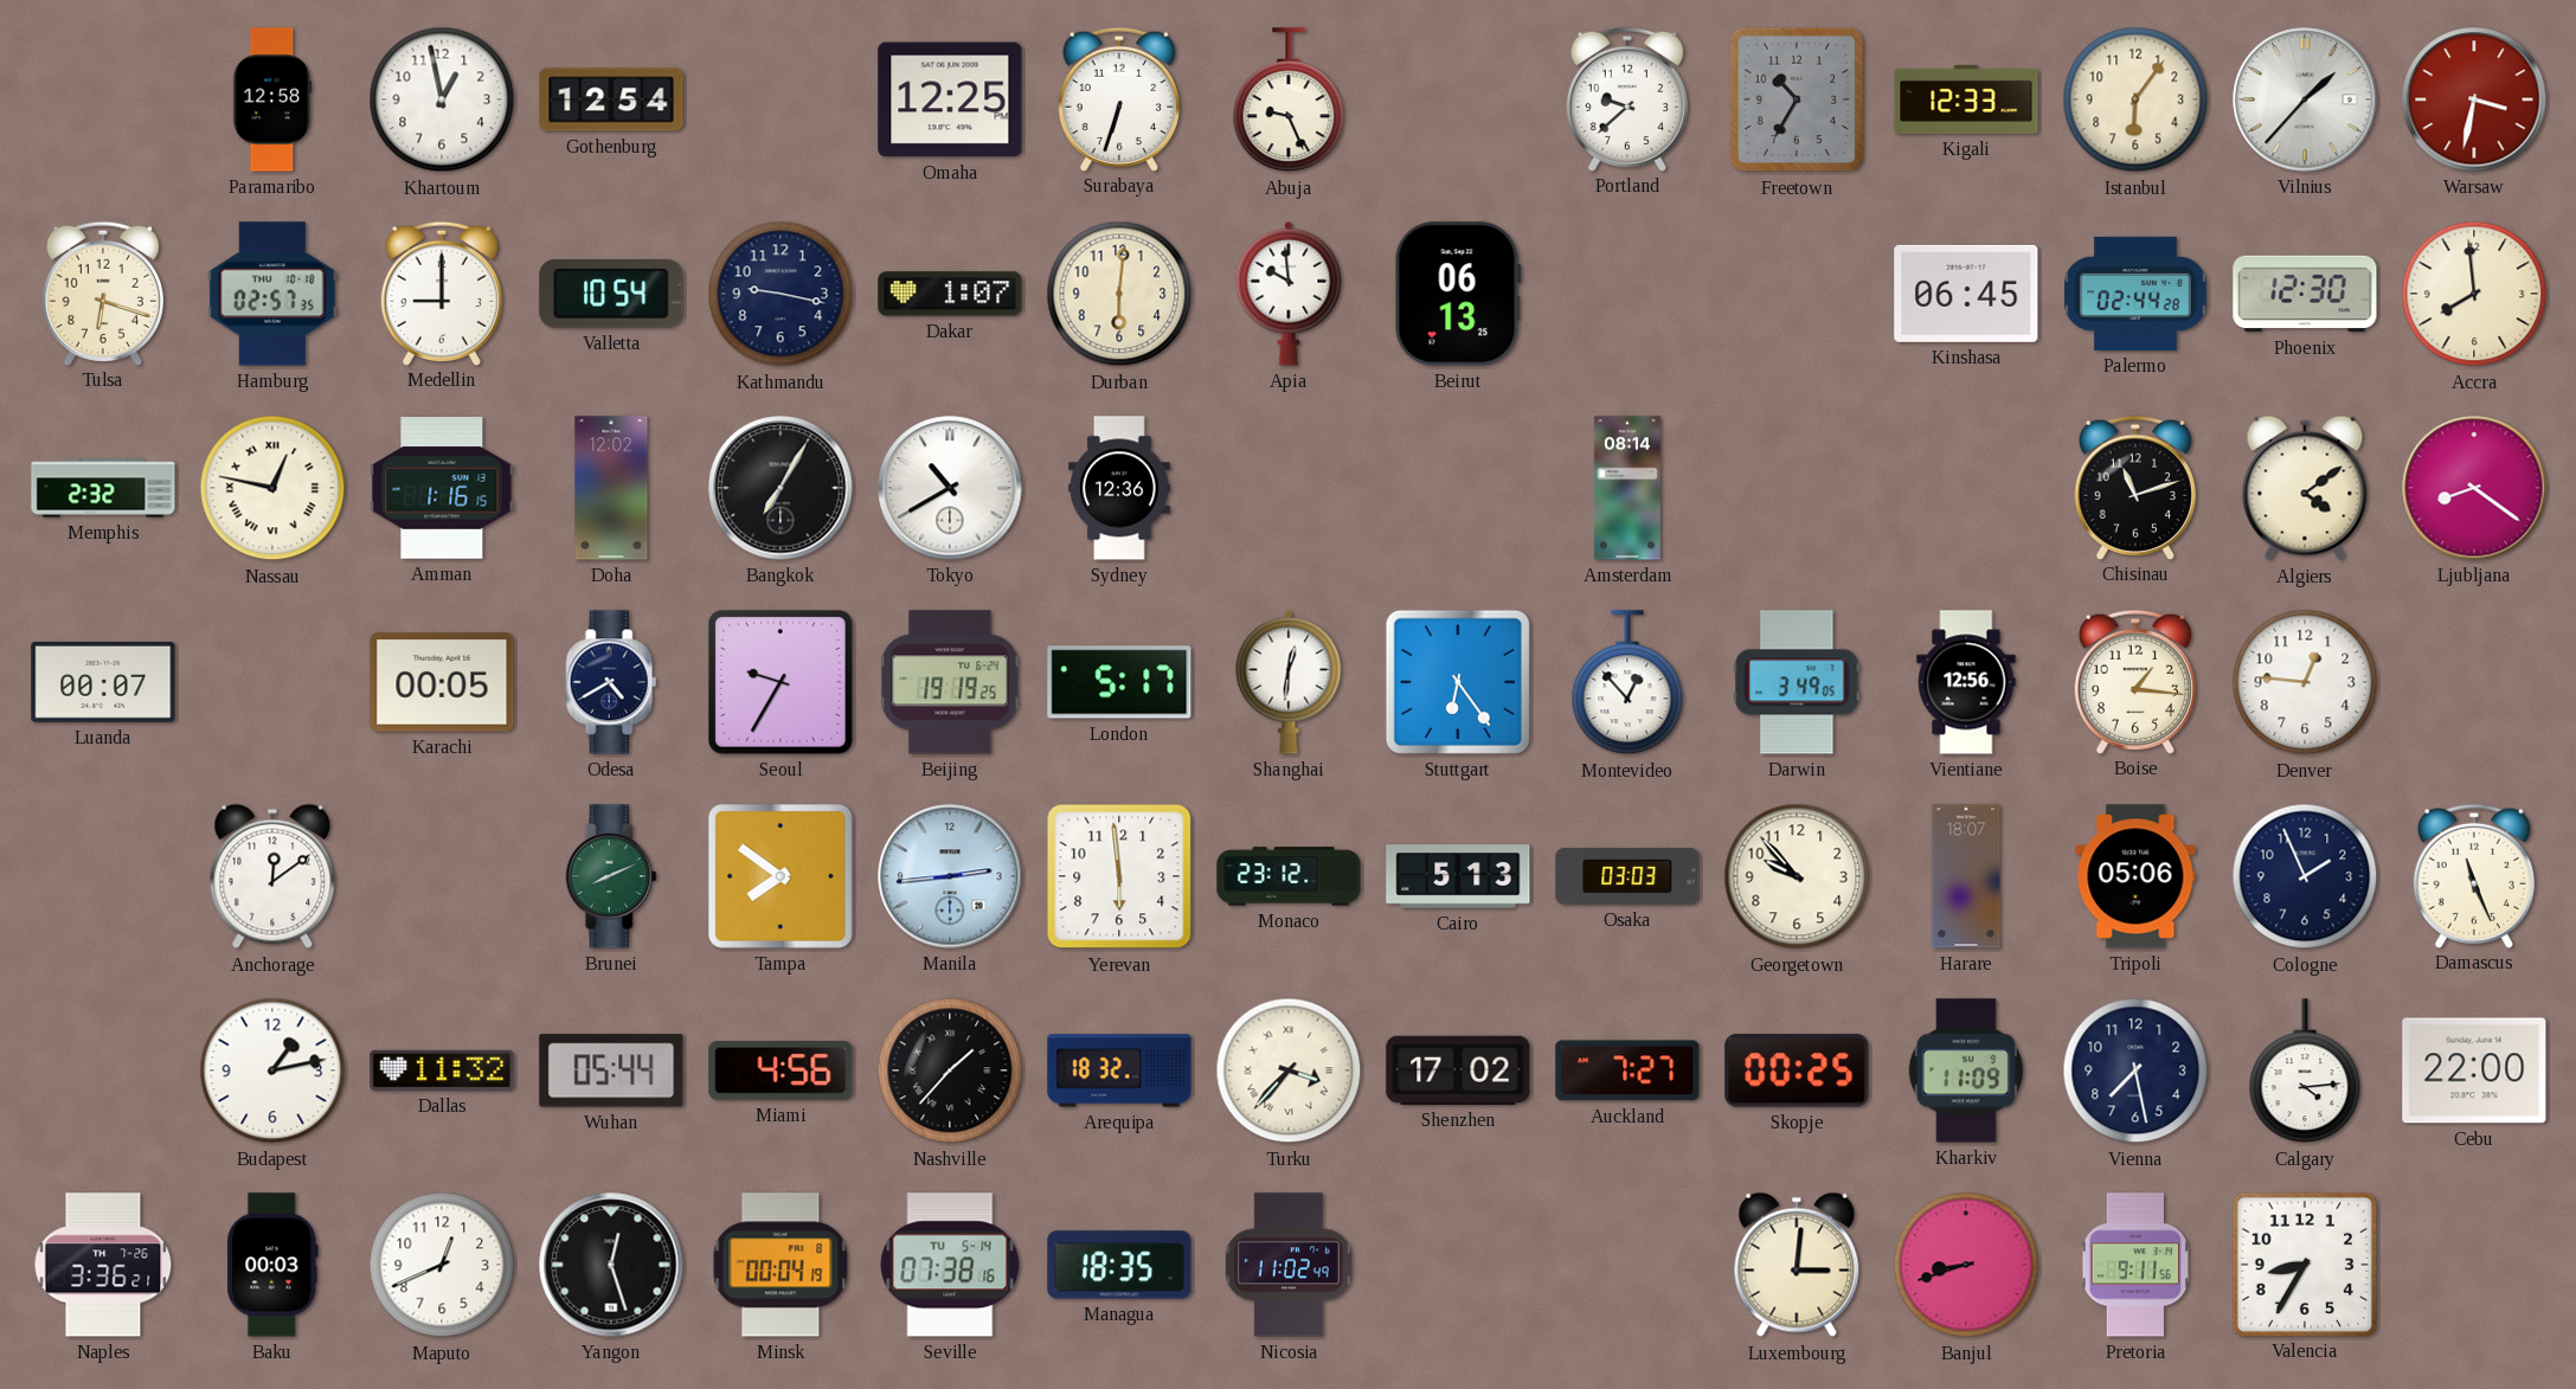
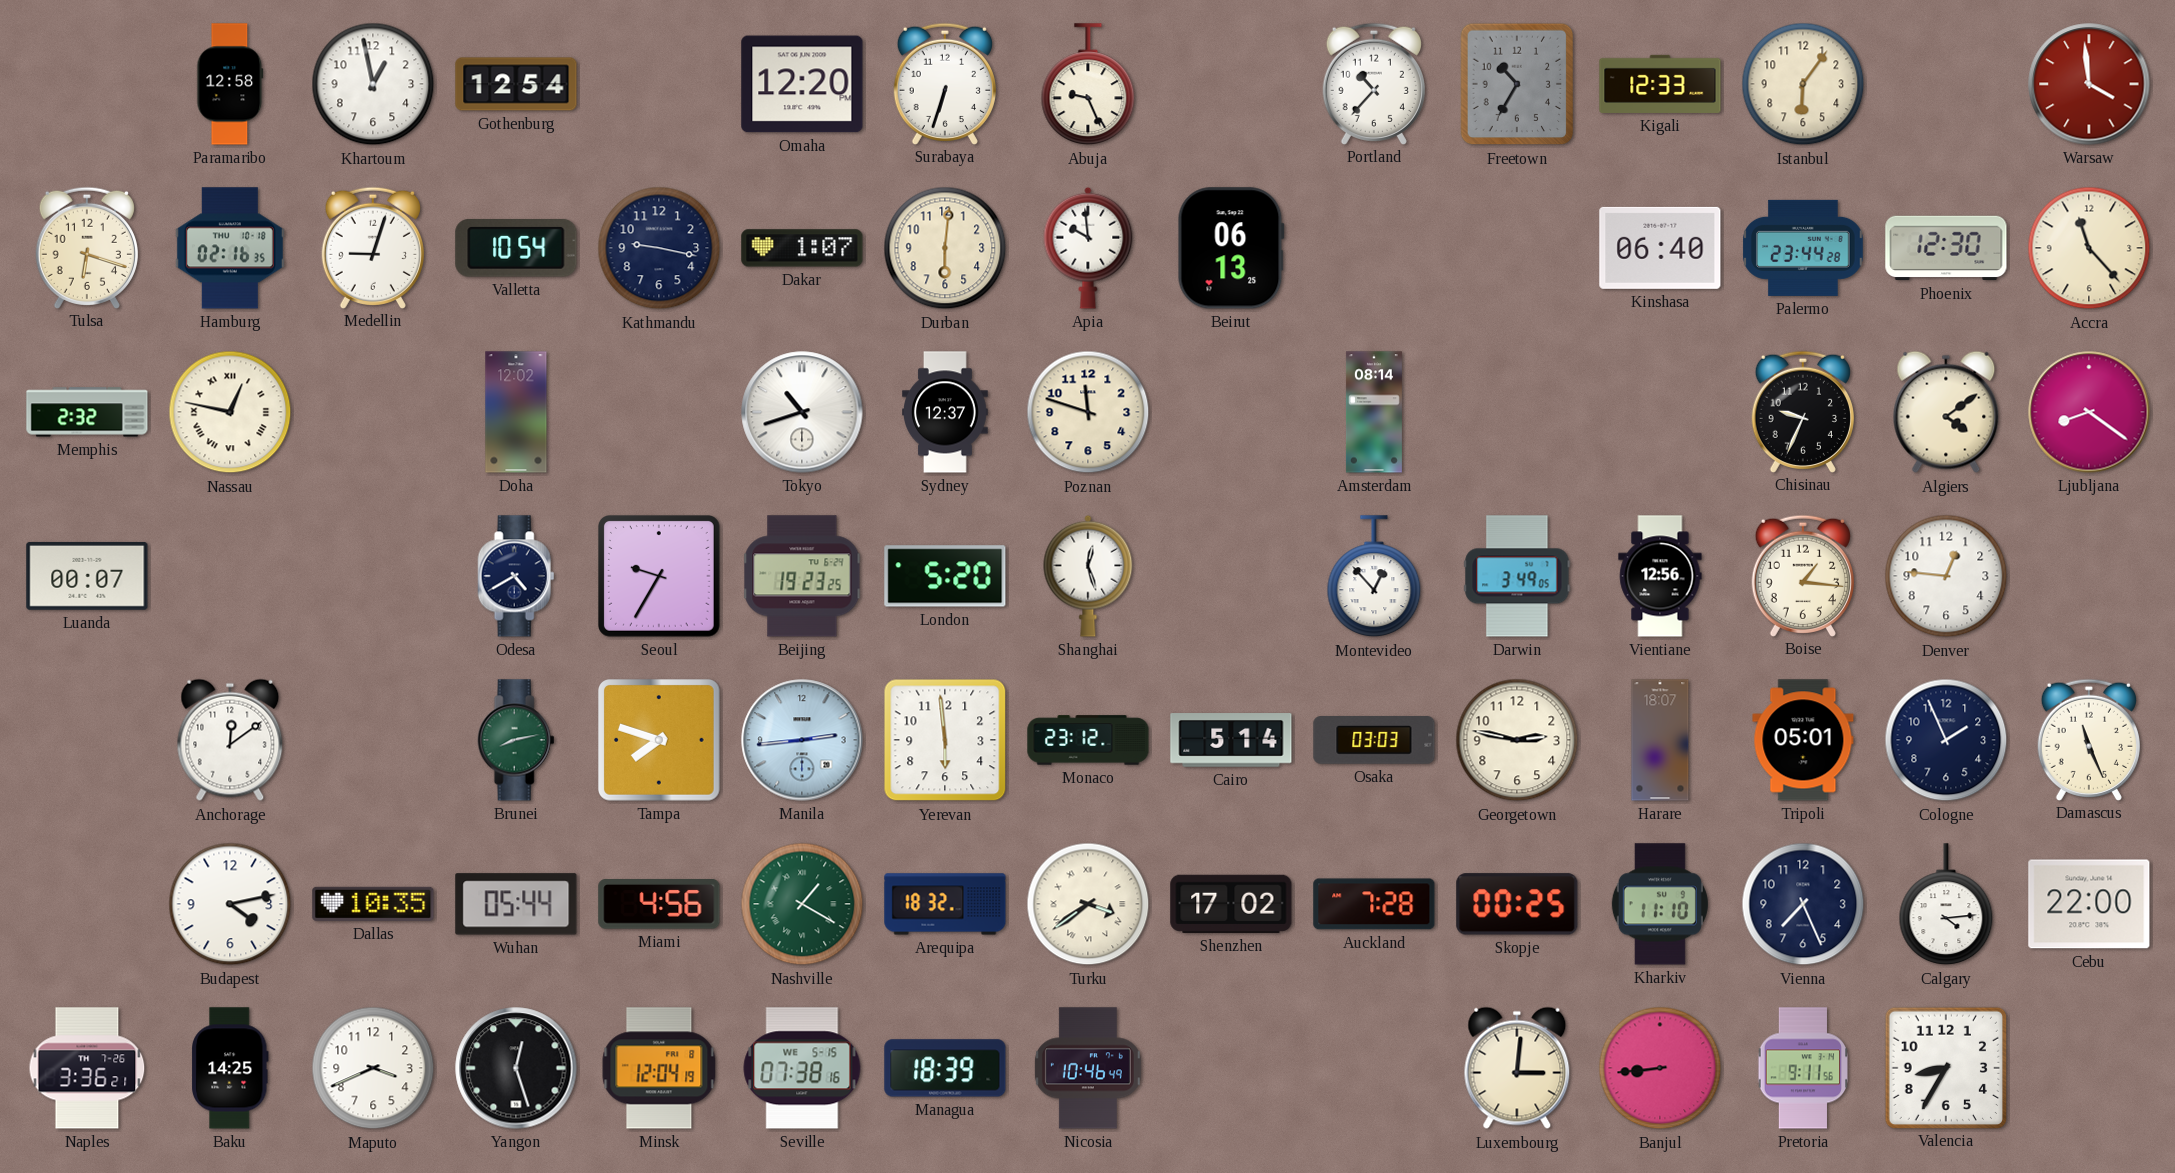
Omaha: 12:25 -> 12:20
Portland: 9:38 -> 10:37
Vilnius: 1:37 -> none
Warsaw: 3:32 -> 3:59
Hamburg: 02:57 -> 02:16
Medellin: 9:00 -> 9:03
Kinshasa: 06:45 -> 06:40
Palermo: 02:44 -> 23:44
Accra: 7:59 -> 11:23
Amman: 1:16 -> none
Bangkok: 7:05 -> none
Tokyo: 10:40 -> 10:42
Sydney: 12:36 -> 12:37
Poznan: none -> 11:48
Chisinau: 11:12 -> 9:34
Karachi: 00:05 -> none
Beijing: 19:19 -> 19:23
London: 5:17 -> 5:20
Shanghai: 12:31 -> 12:27
Stuttgart: 6:24 -> none
Brunei: 8:11 -> 8:13
Tampa: 7:51 -> 7:48
Cairo: 5:13 -> 5:14
Georgetown: 9:53 -> 2:47
Tripoli: 05:06 -> 05:01
Budapest: 1:13 -> 4:13
Dallas: 11:32 -> 10:35
Nashville: 1:37 -> 1:20
Nashville dial: black -> green
Turku: 3:37 -> 3:39
Auckland: 7:27 -> 7:28
Kharkiv: 11:09 -> 11:10
Vienna: 7:28 -> 7:26
Baku: 00:03 -> 14:25
Maputo: 12:41 -> 3:41
Minsk: 00:04 -> 12:04
Seville date: TU 5-14 -> WE 5-15
Managua: 18:35 -> 18:39
Nicosia: 11:02 -> 10:46
Banjul: 8:42 -> 8:44
